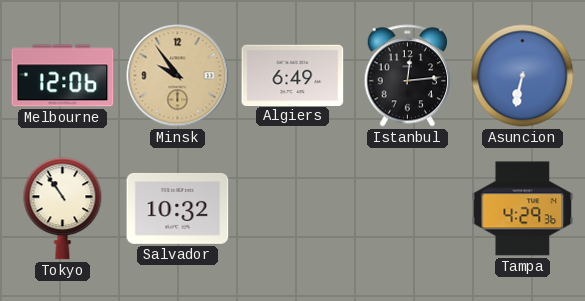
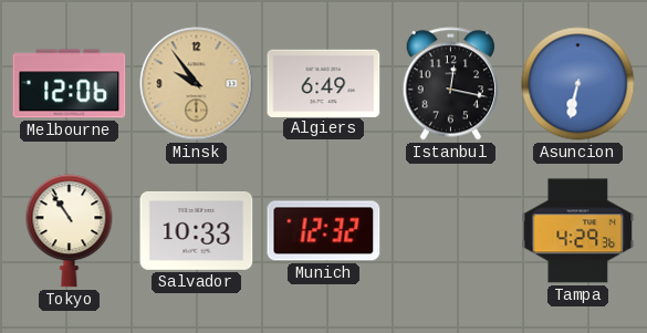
Istanbul: 12:14 -> 12:17
Salvador: 10:32 -> 10:33
Munich: none -> 12:32
